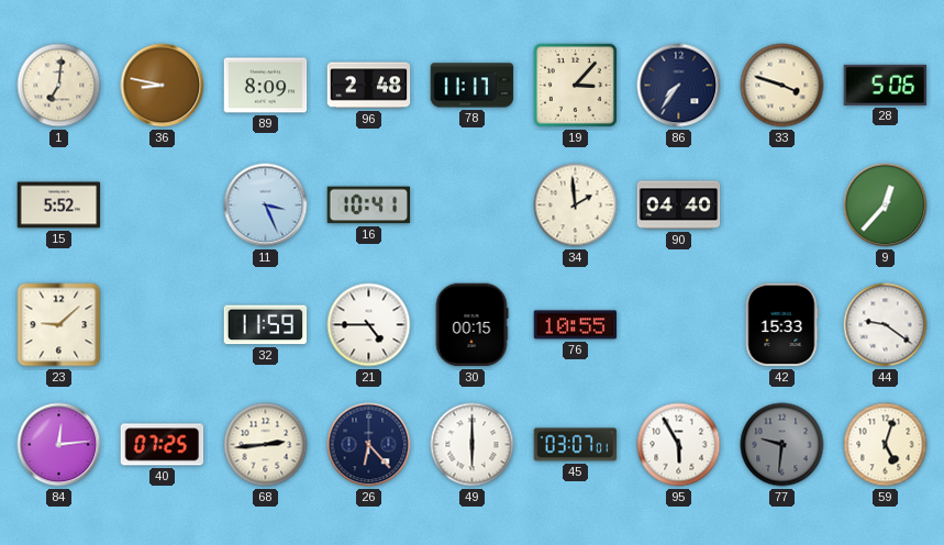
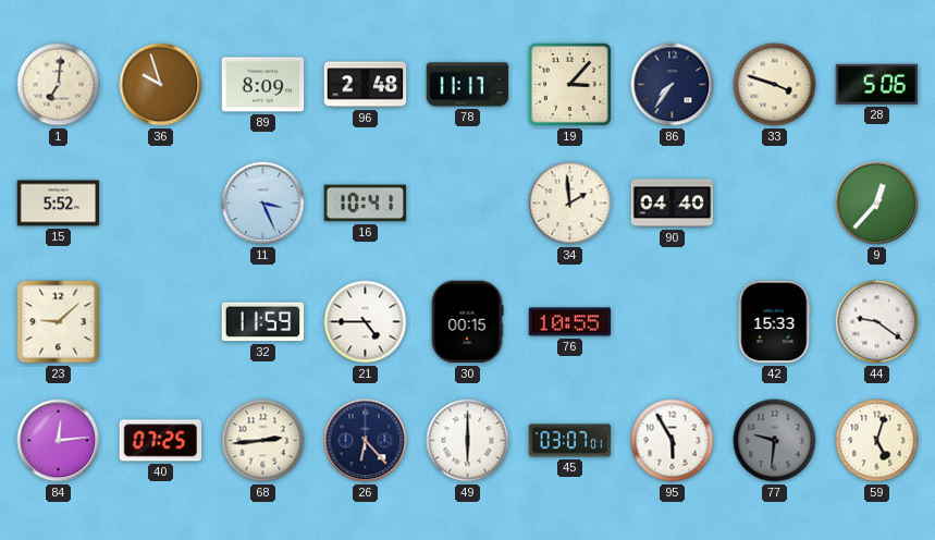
36: 8:47 -> 9:57
